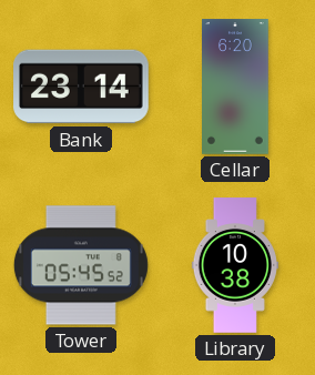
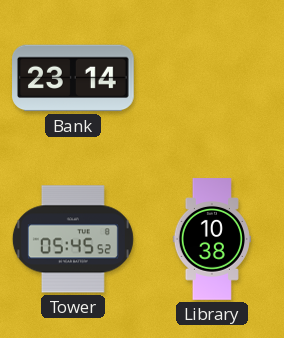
Cellar: 6:20 -> none
